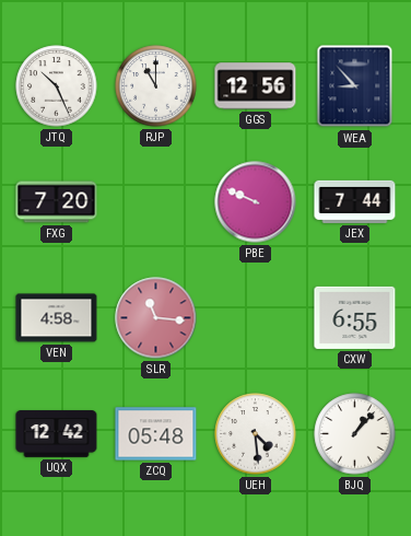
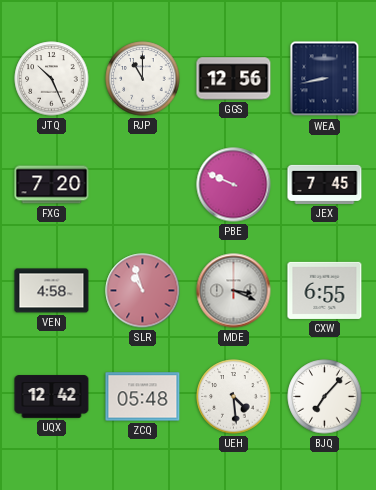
WEA: 8:53 -> 8:43
JEX: 7:44 -> 7:45
SLR: 11:16 -> 10:57
MDE: none -> 3:19
BJQ: 1:07 -> 7:07
